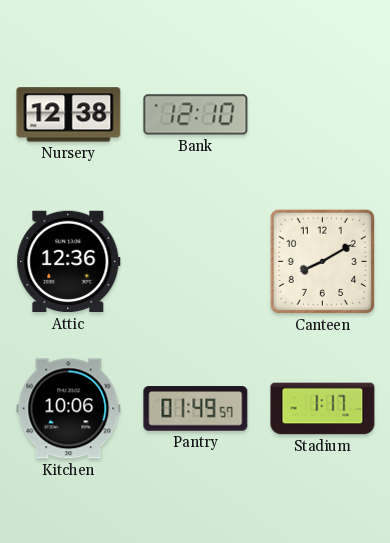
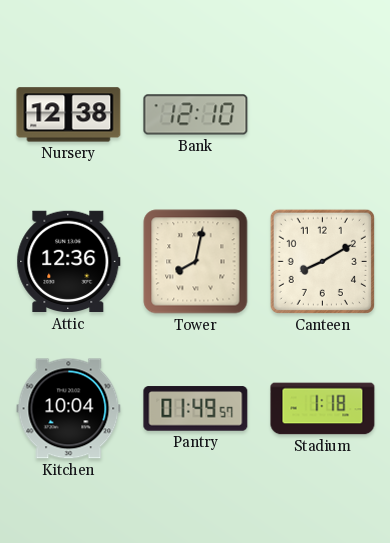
Tower: none -> 8:02
Kitchen: 10:06 -> 10:04
Stadium: 1:17 -> 1:18
